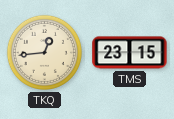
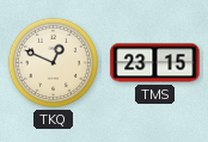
TKQ: 12:44 -> 12:49
